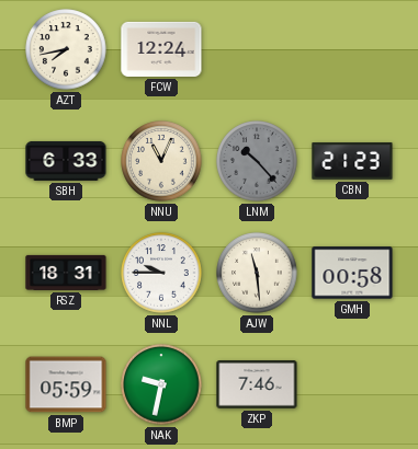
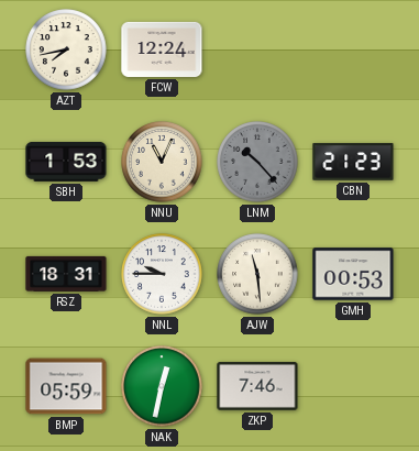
SBH: 6:33 -> 1:53
GMH: 00:58 -> 00:53
NAK: 9:32 -> 12:32
